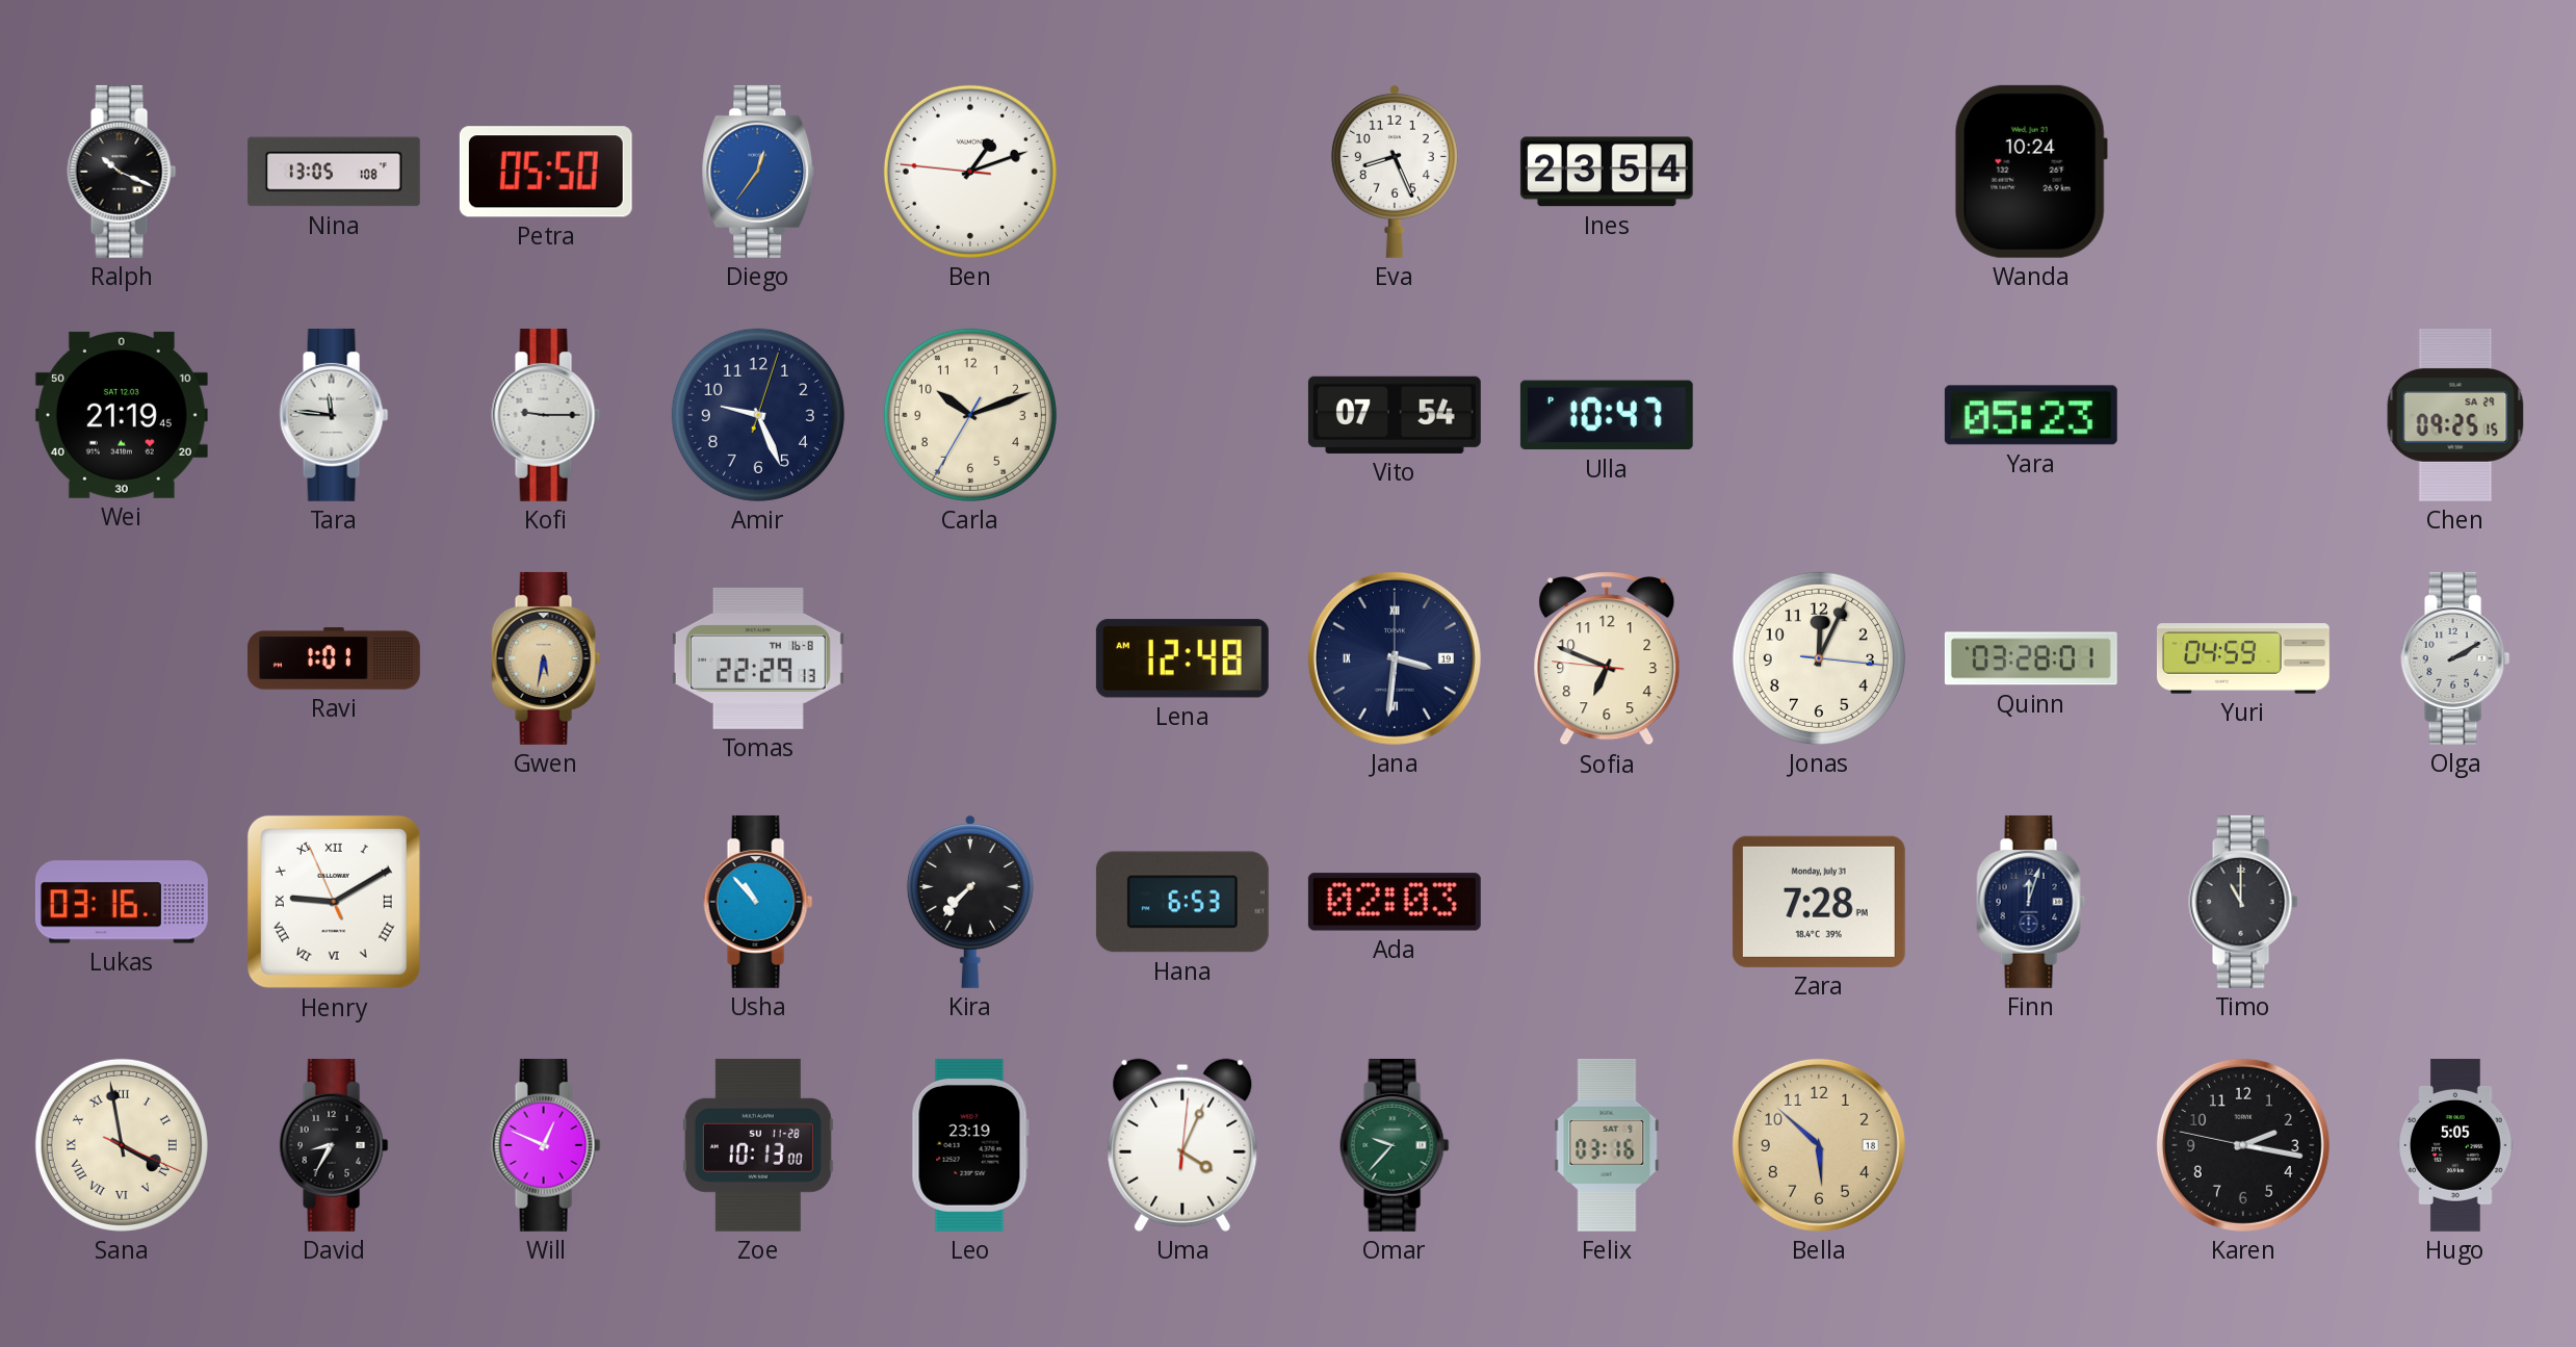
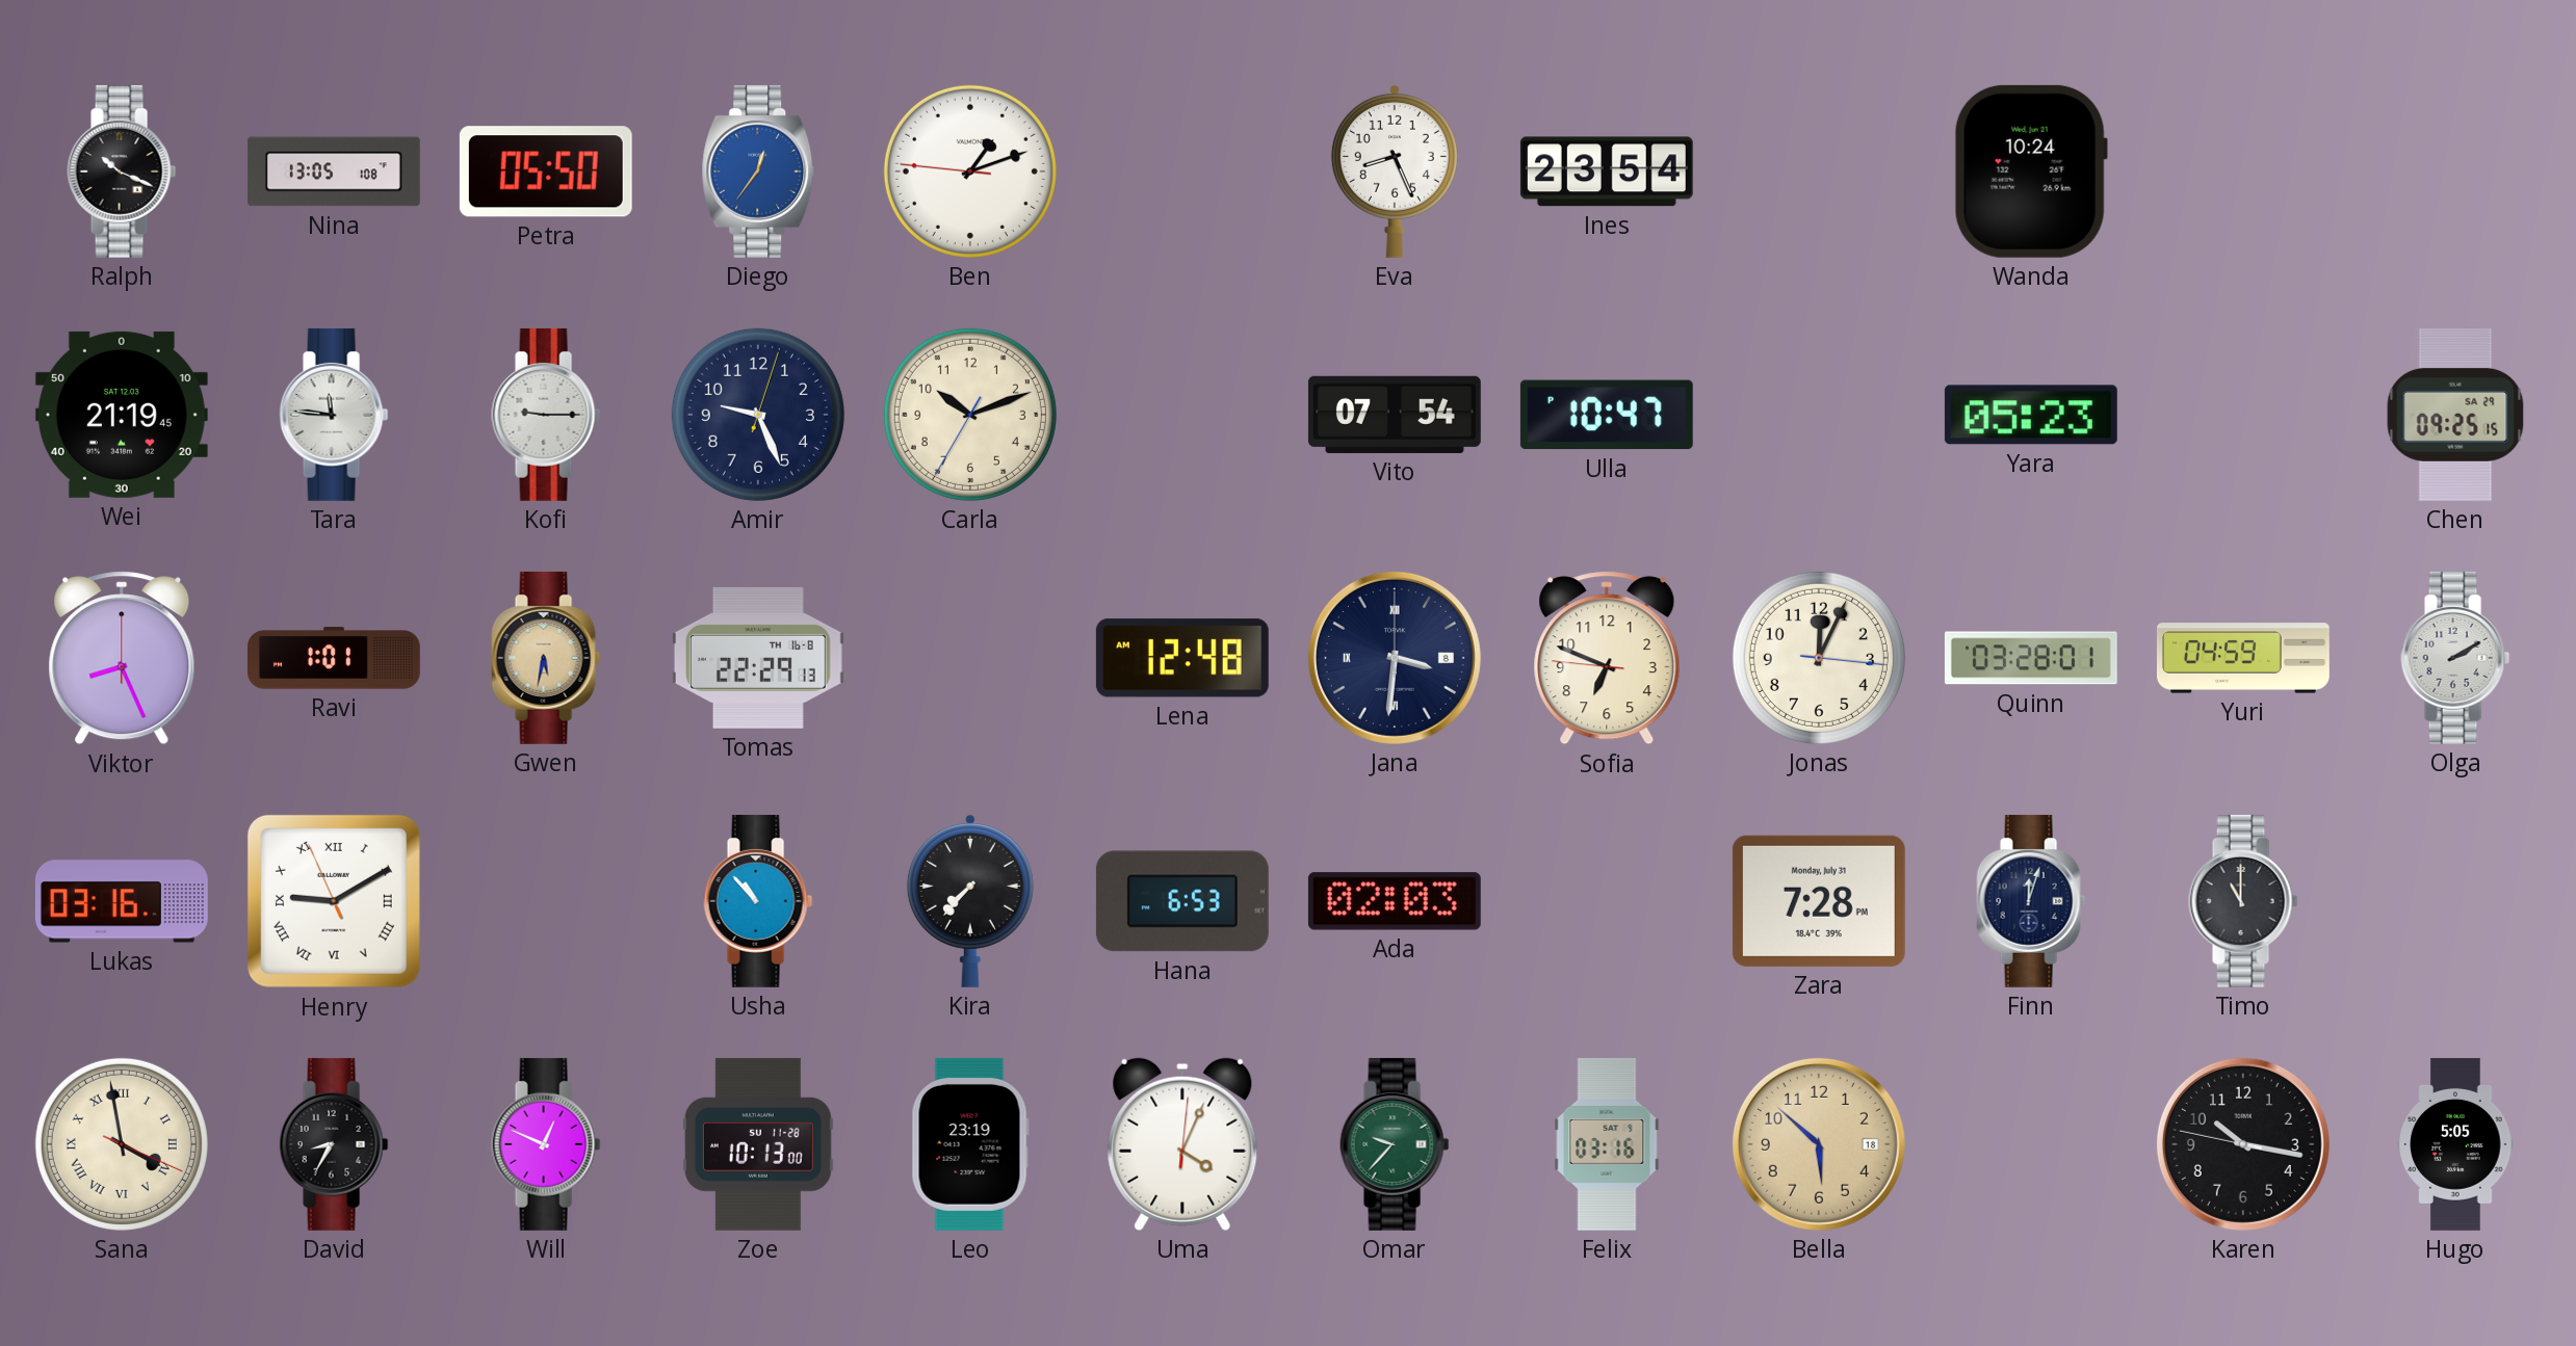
Viktor: none -> 8:26
Jana date: 19 -> 8
Karen: 2:16 -> 10:16
